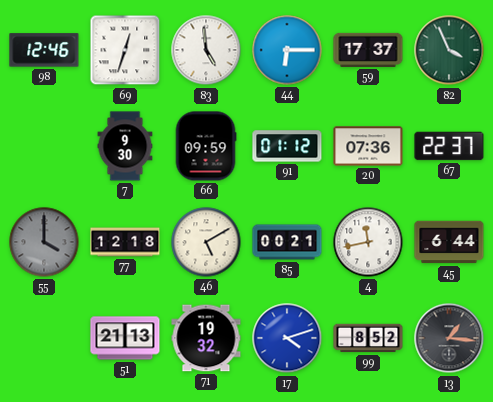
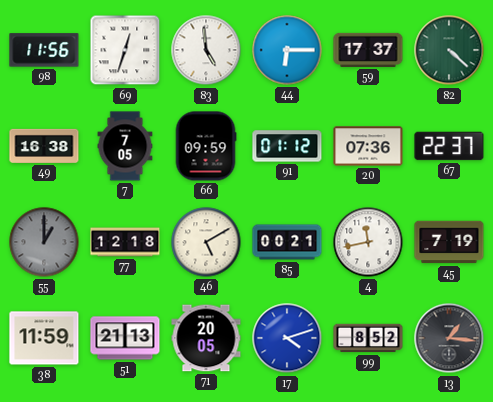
98: 12:46 -> 11:56
82: 3:56 -> 4:22
49: none -> 16:38
7: 9:30 -> 7:05
55: 4:00 -> 1:00
45: 6:44 -> 7:19
38: none -> 11:59
71: 19:32 -> 20:05
